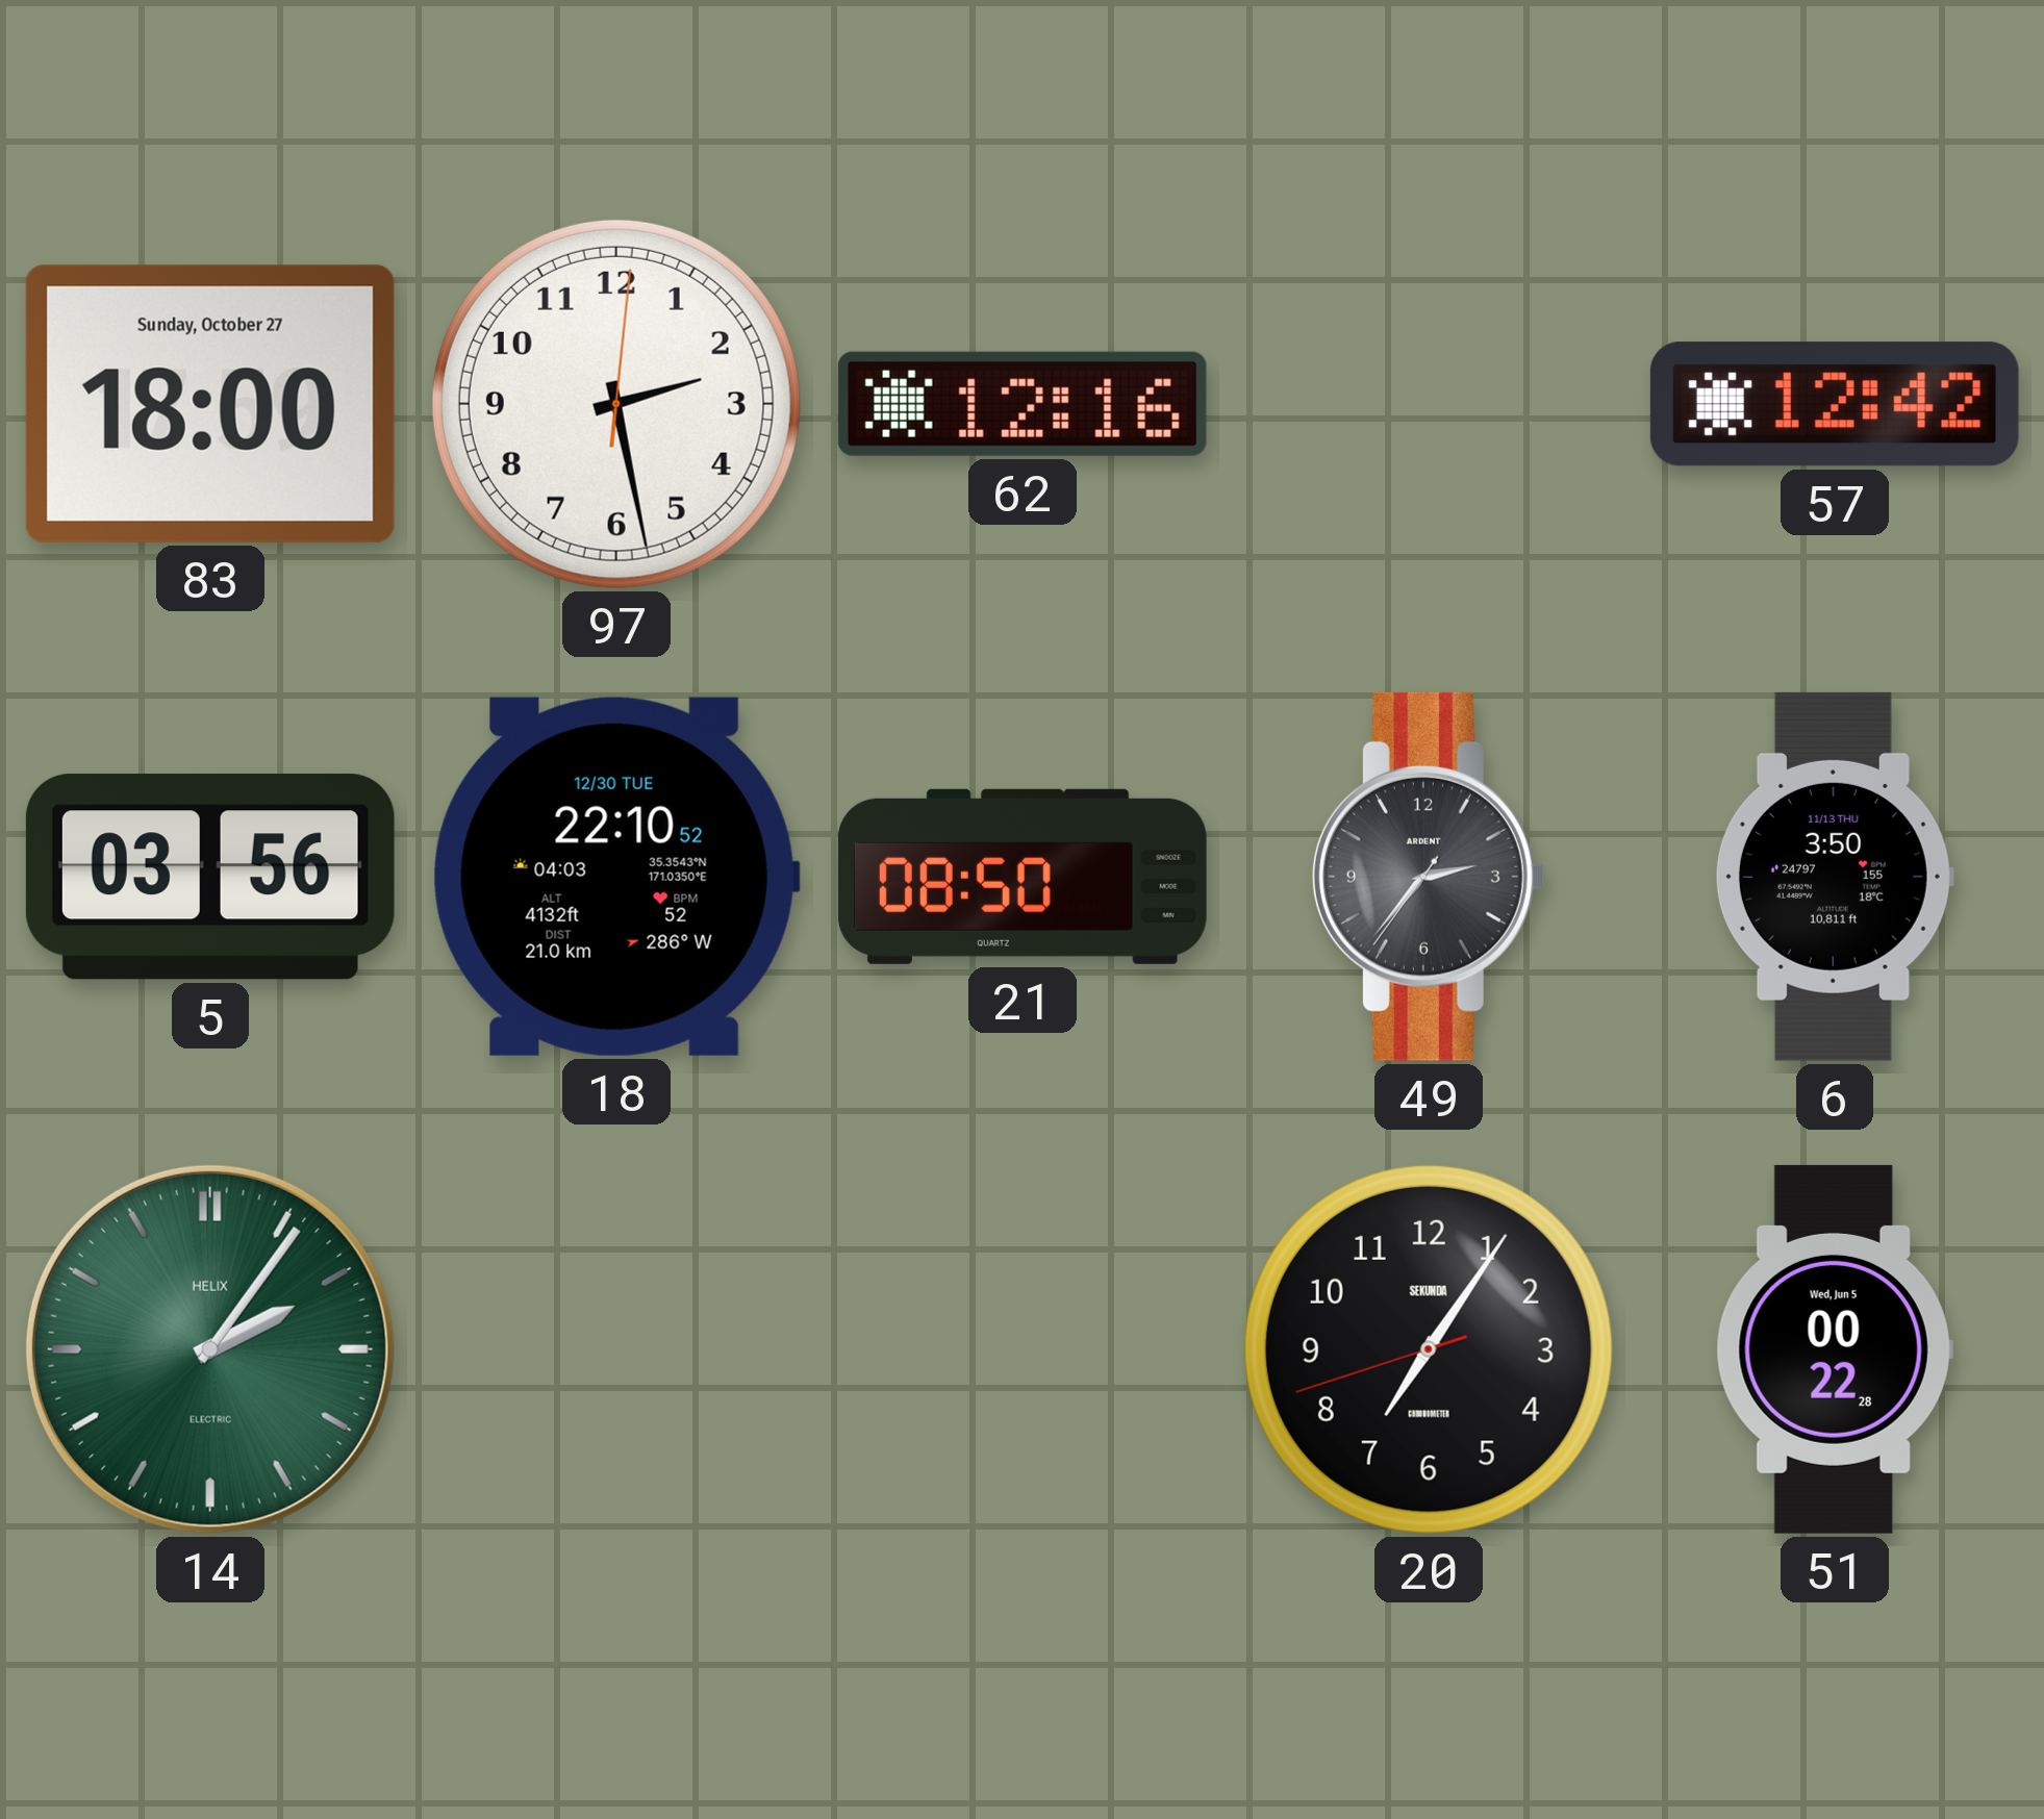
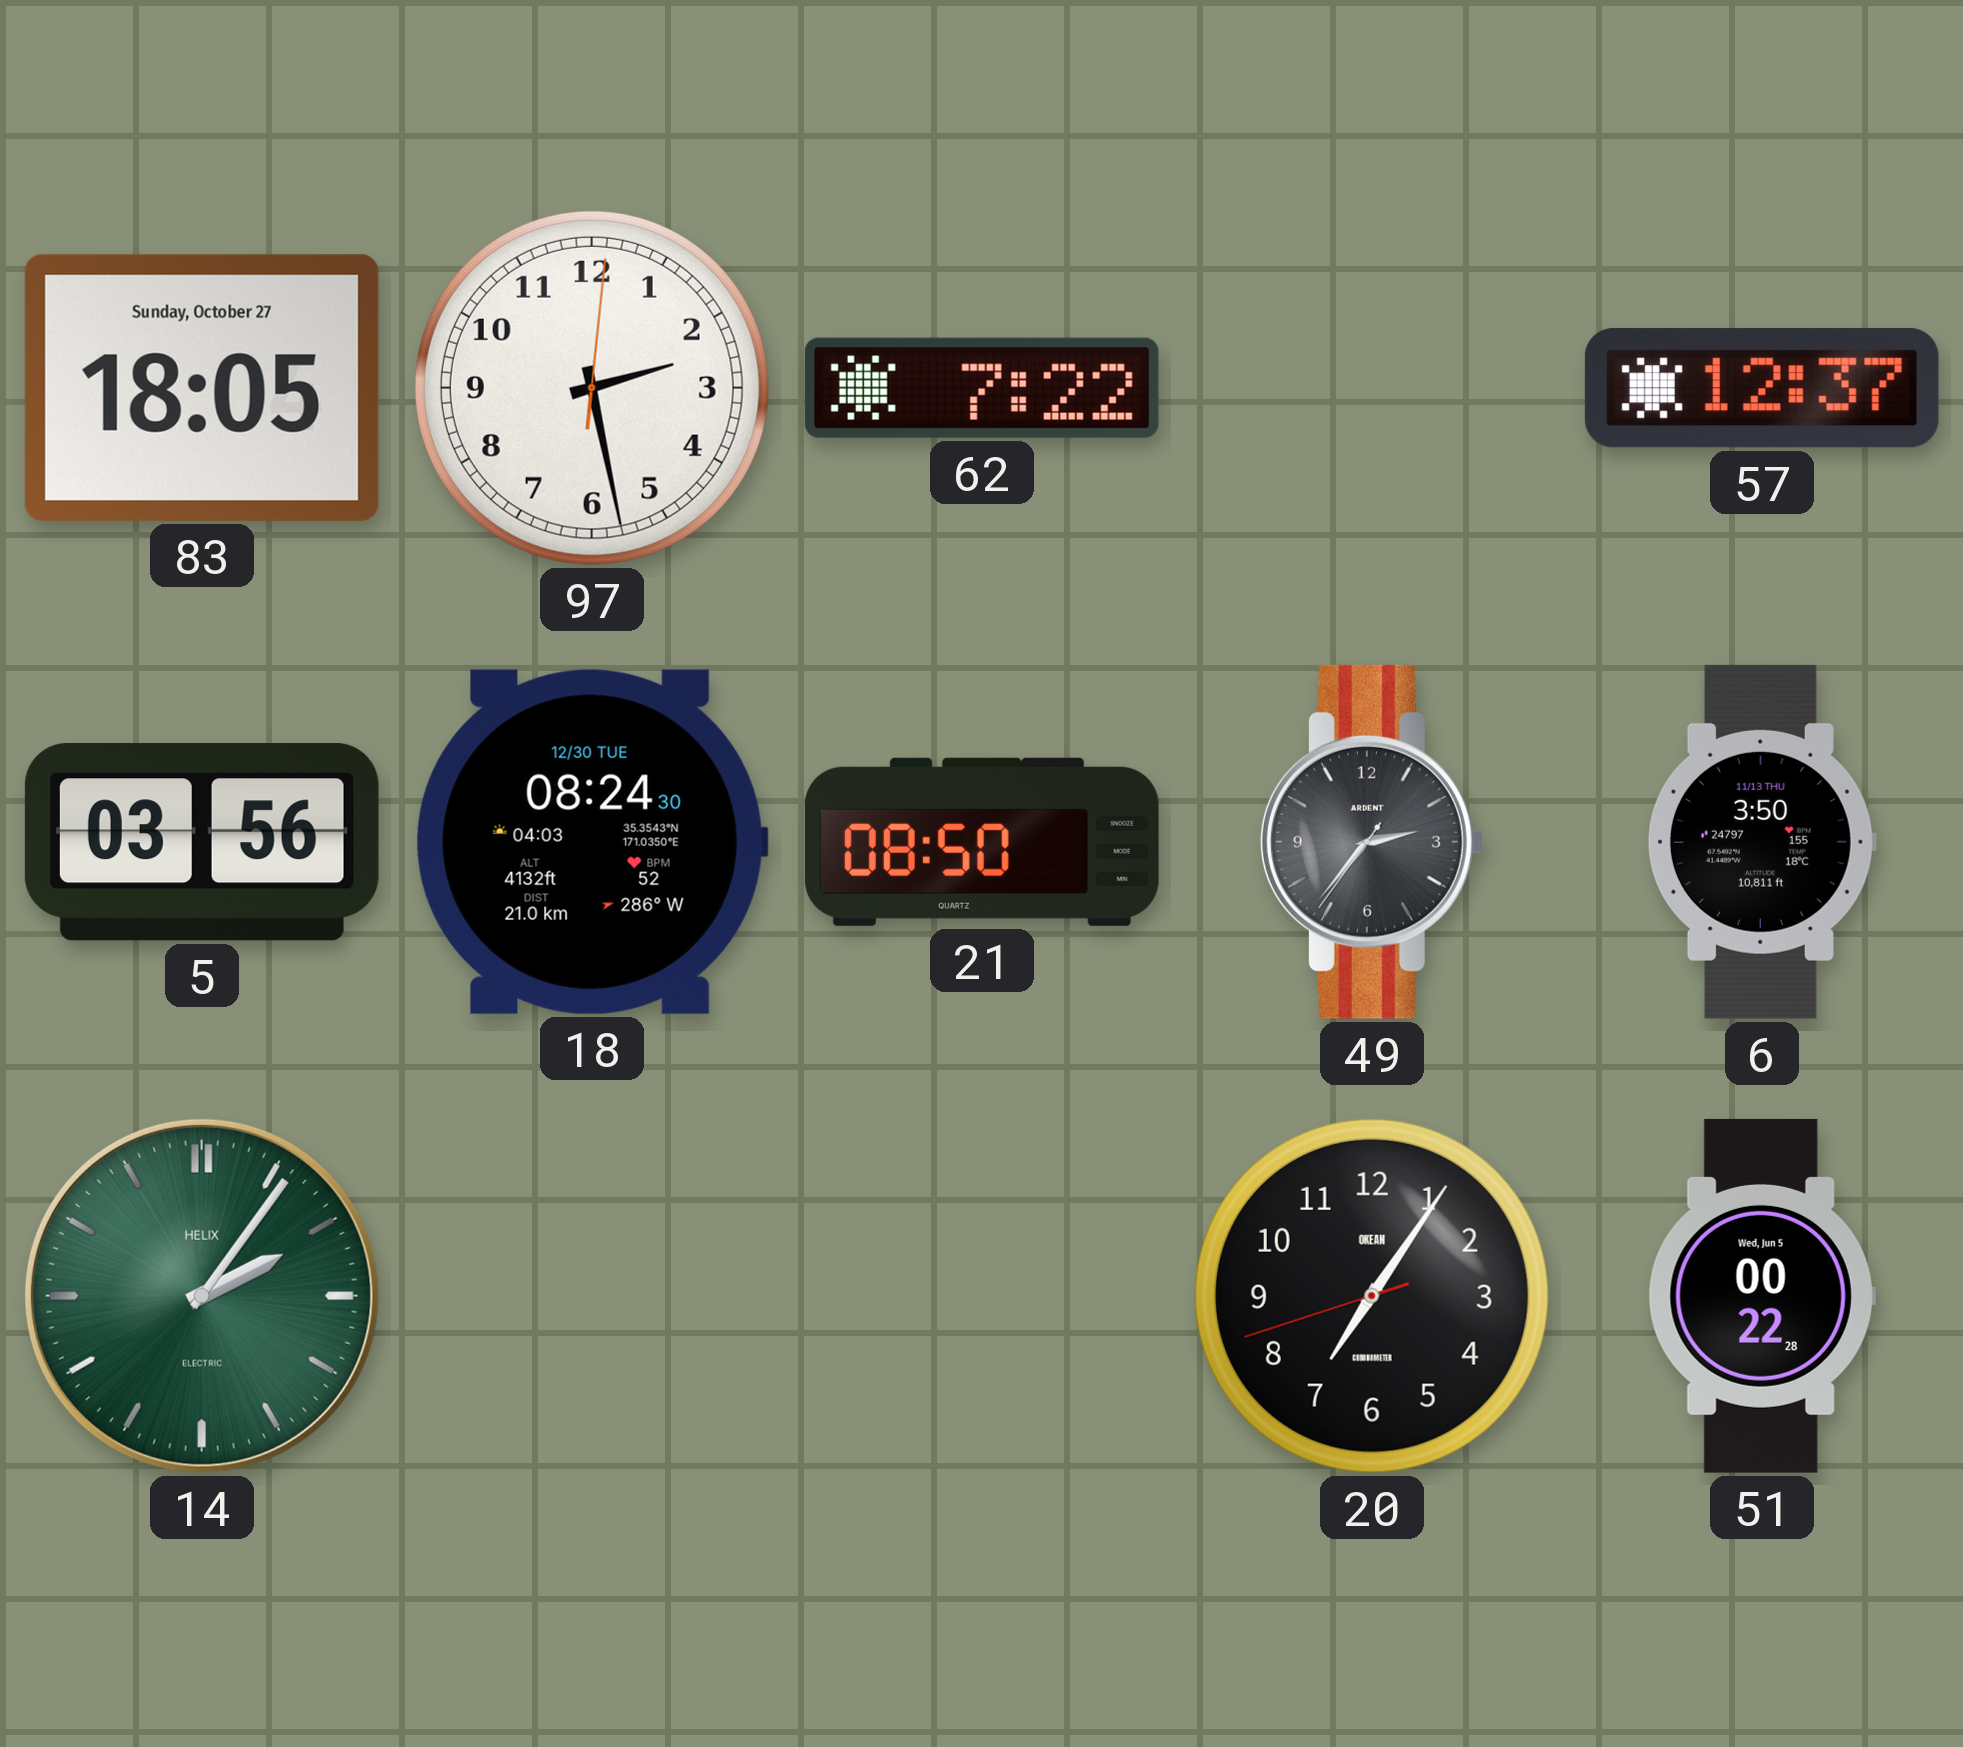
83: 18:00 -> 18:05
62: 12:16 -> 7:22
57: 12:42 -> 12:37
18: 22:10 -> 08:24
20 brand: SEKUNDA -> OKEAN
